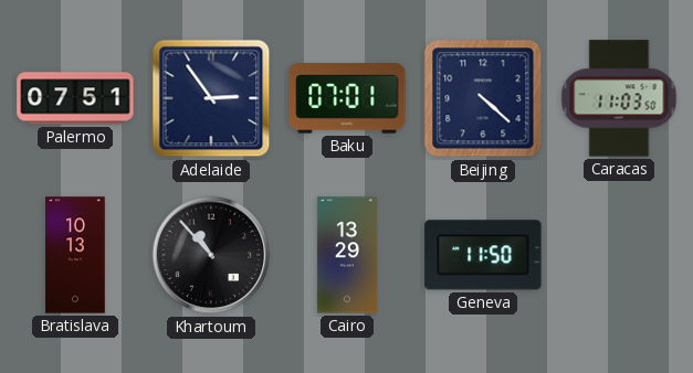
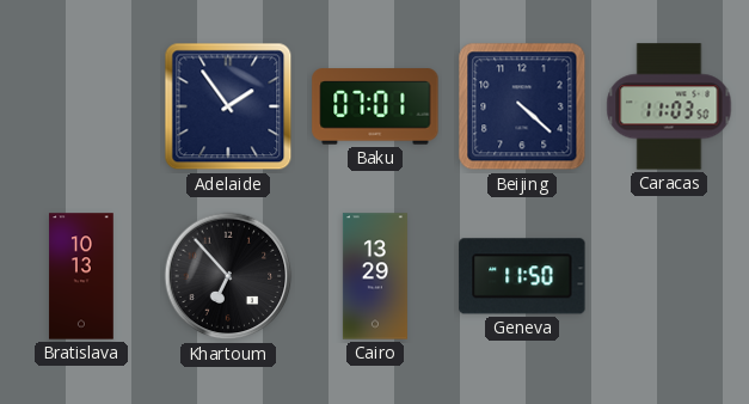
Palermo: 07:51 -> none
Adelaide: 2:54 -> 1:54
Khartoum: 10:53 -> 6:53
